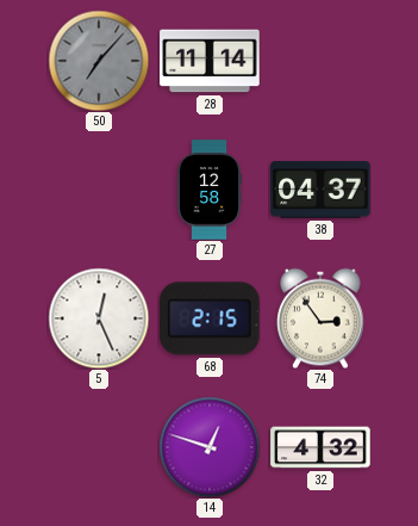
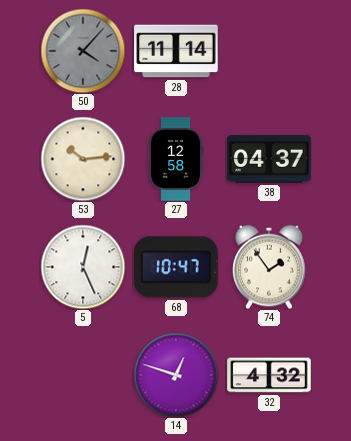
50: 7:07 -> 4:07
53: none -> 10:14
68: 2:15 -> 10:47
74: 2:54 -> 1:54
